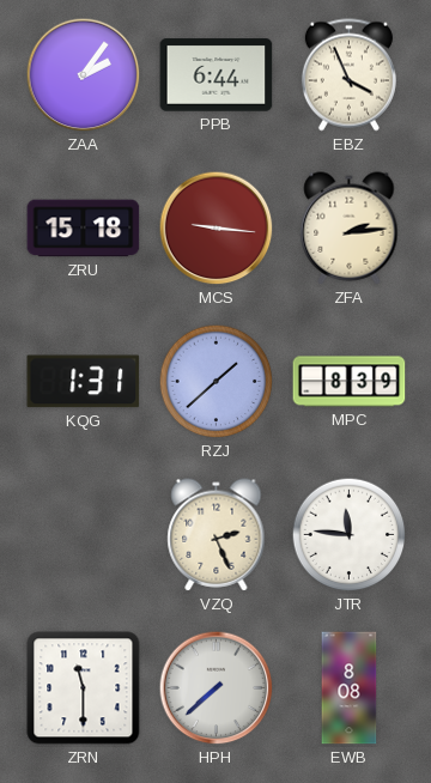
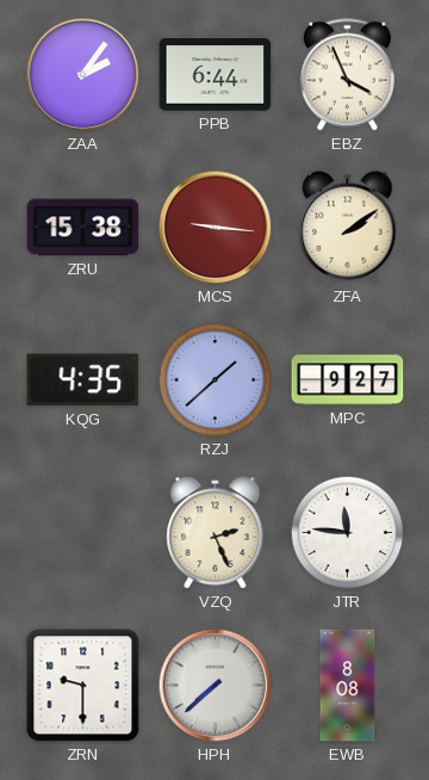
ZRU: 15:18 -> 15:38
ZFA: 2:14 -> 2:09
KQG: 1:31 -> 4:35
MPC: 8:39 -> 9:27
ZRN: 11:30 -> 9:30
